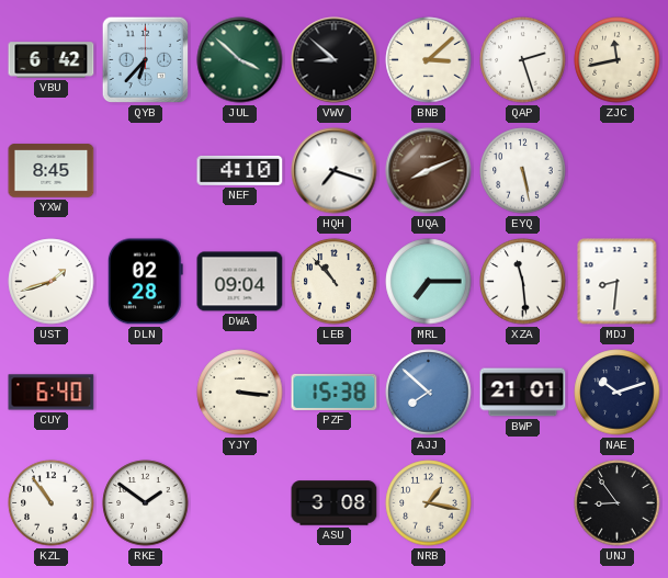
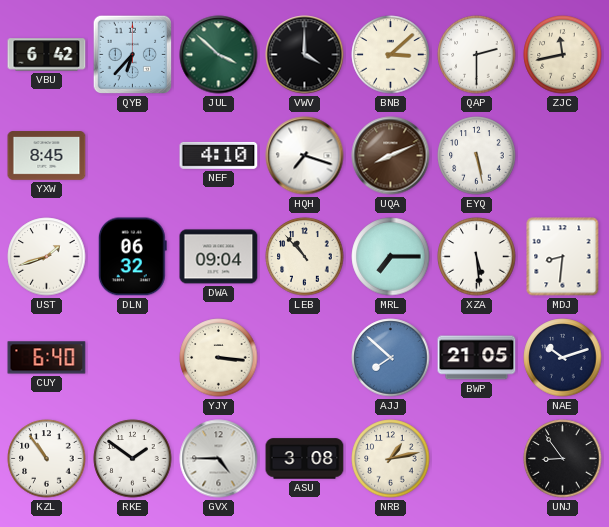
VWV: 8:52 -> 4:00
QAP: 2:27 -> 2:30
DLN: 02:28 -> 06:32
XZA: 11:29 -> 5:29
PZF: 15:38 -> none
BWP: 21:01 -> 21:05
GVX: none -> 4:45
NRB: 1:17 -> 1:13
